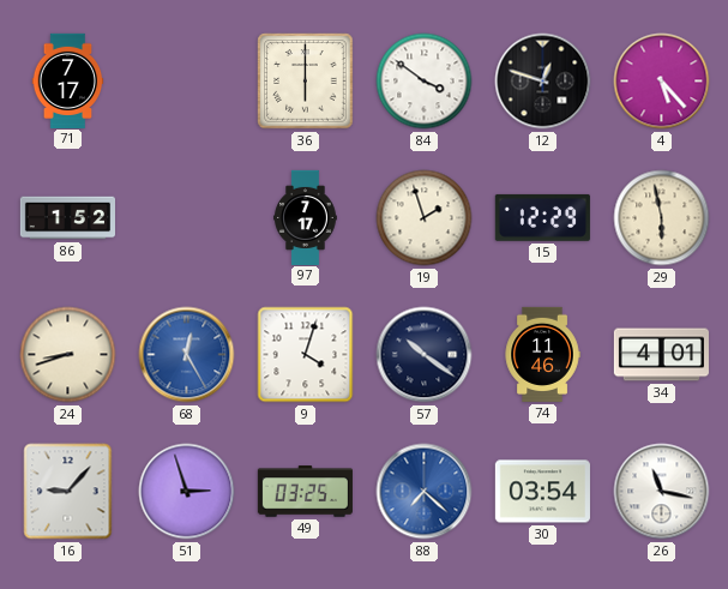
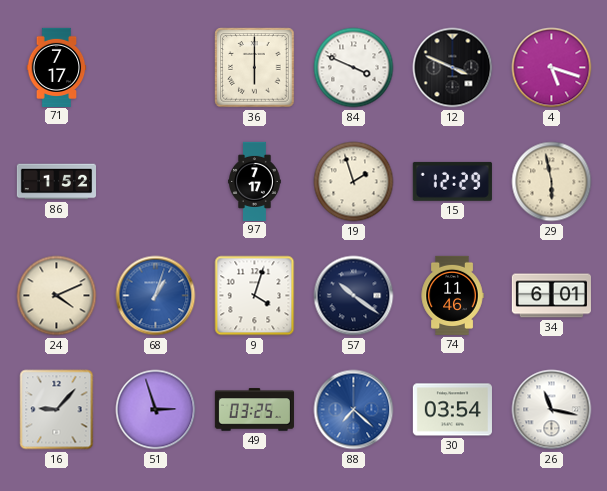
84: 3:51 -> 3:49
12: 12:48 -> 3:49
4: 5:23 -> 5:18
24: 8:42 -> 4:11
68: 12:25 -> 1:03
34: 4:01 -> 6:01
